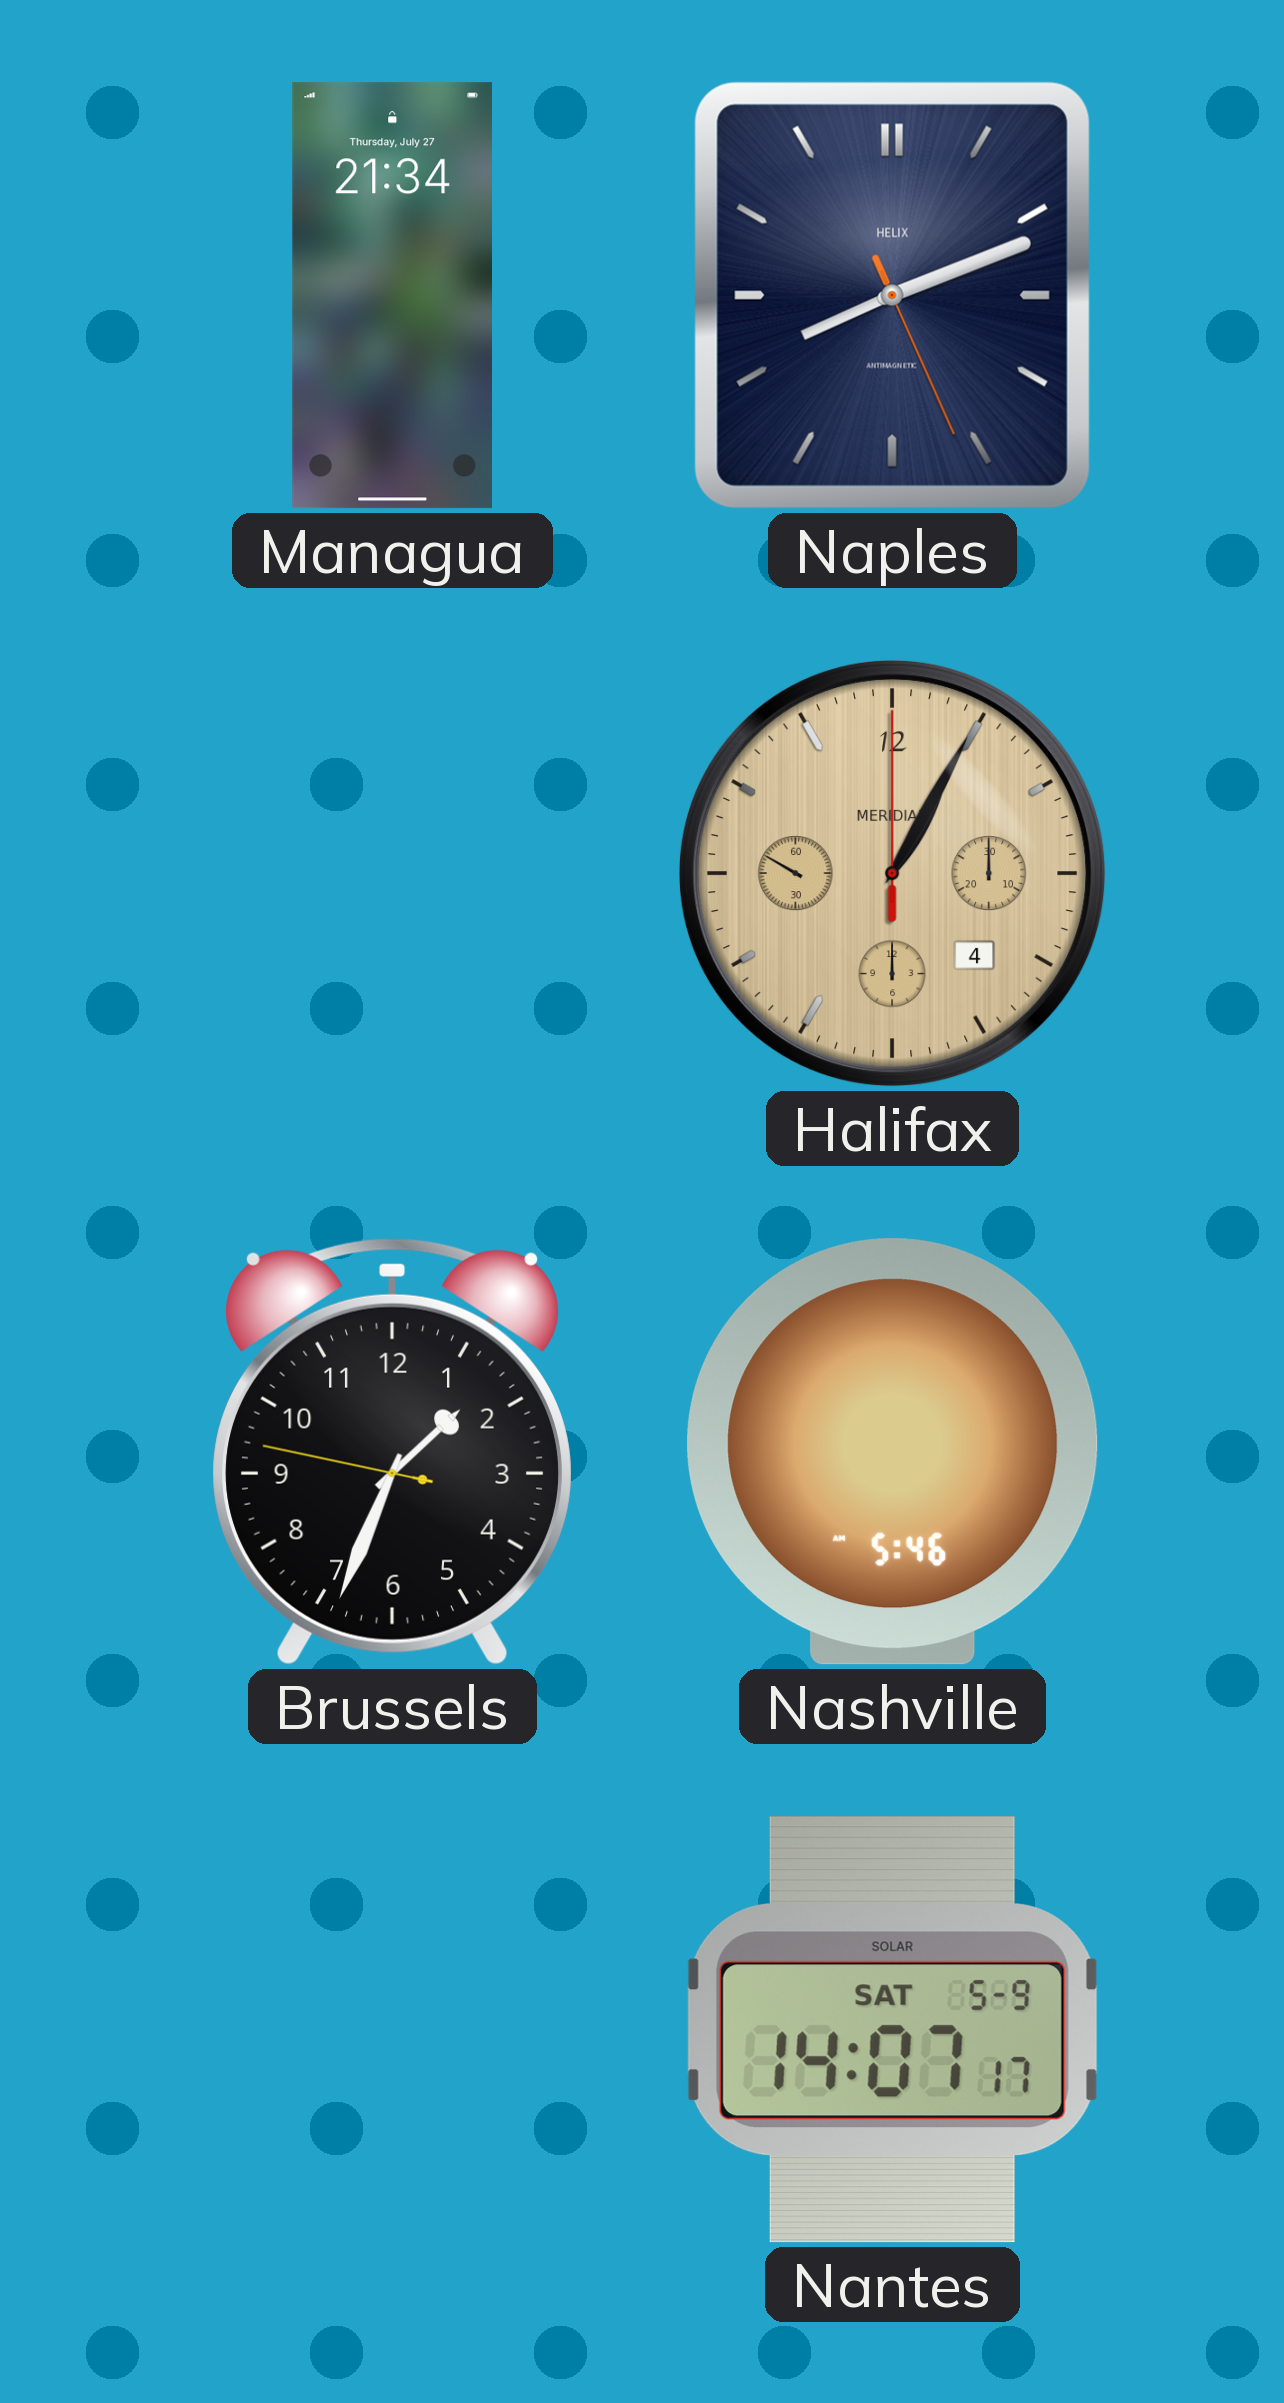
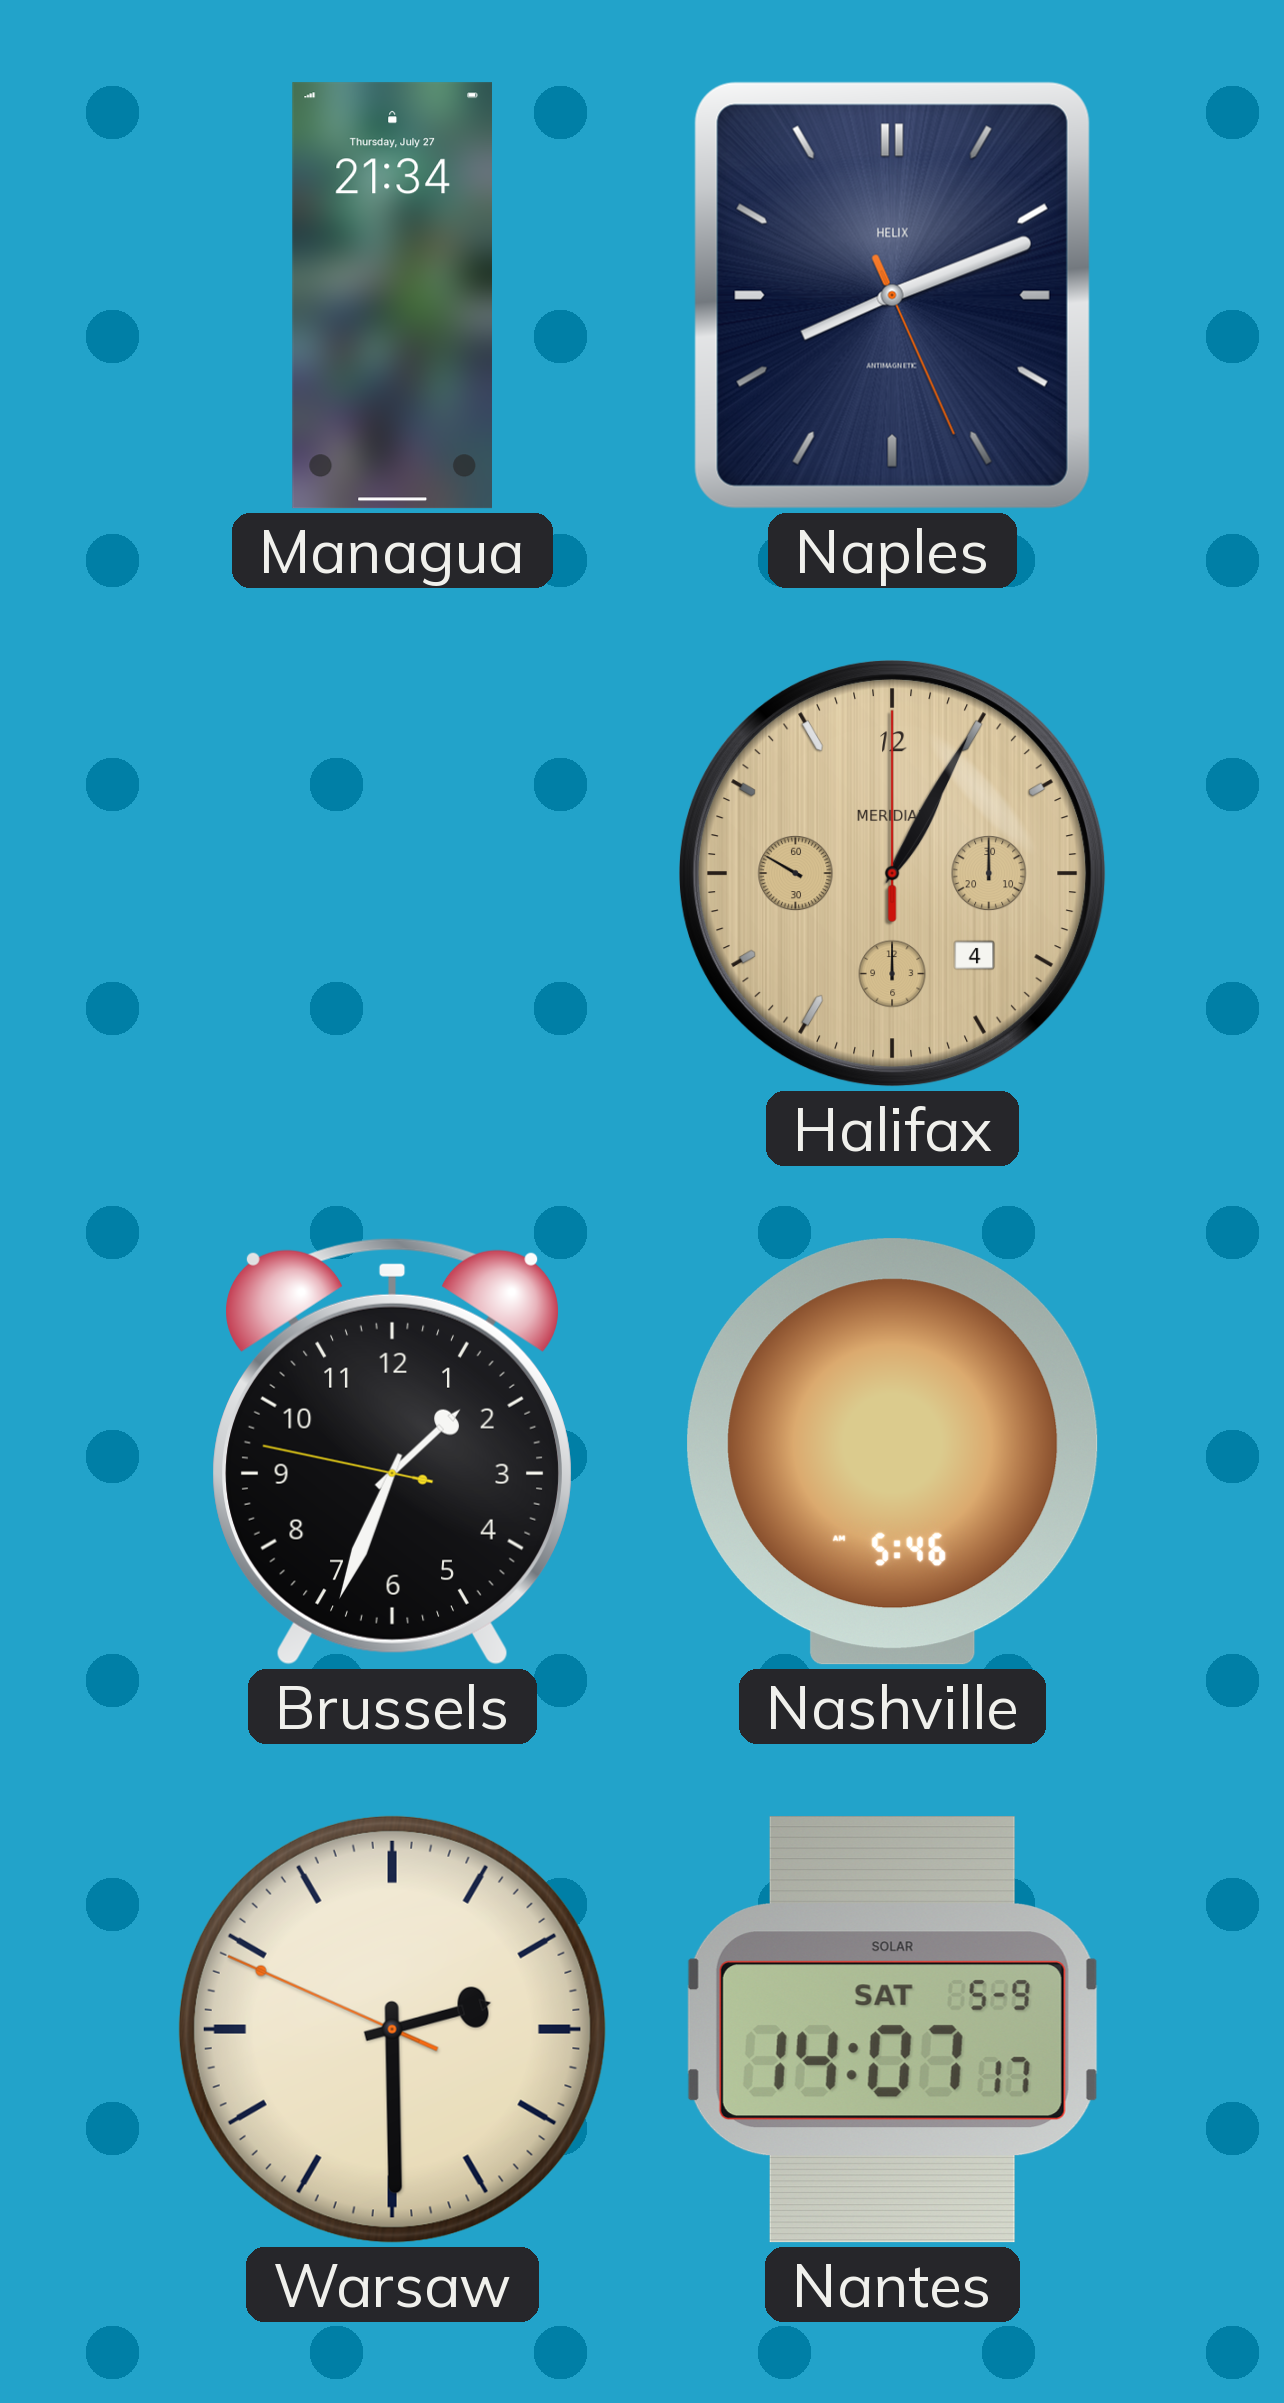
Warsaw: none -> 2:29
